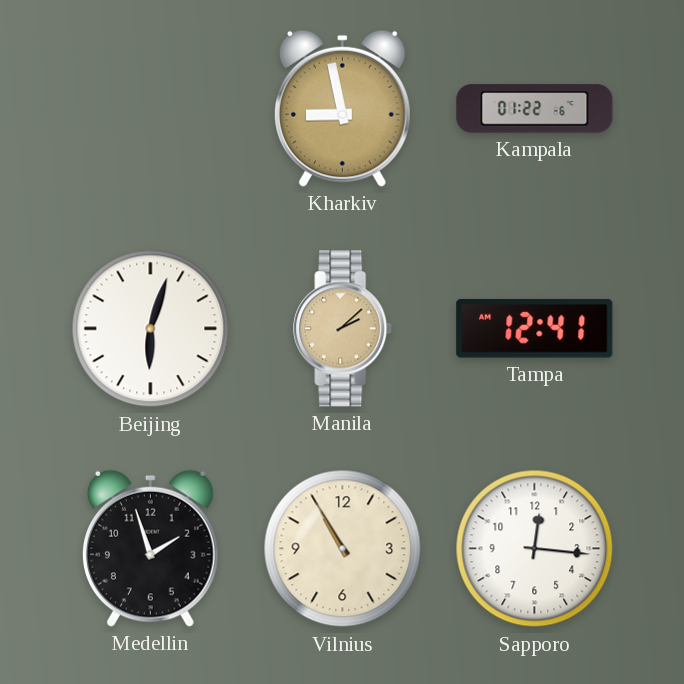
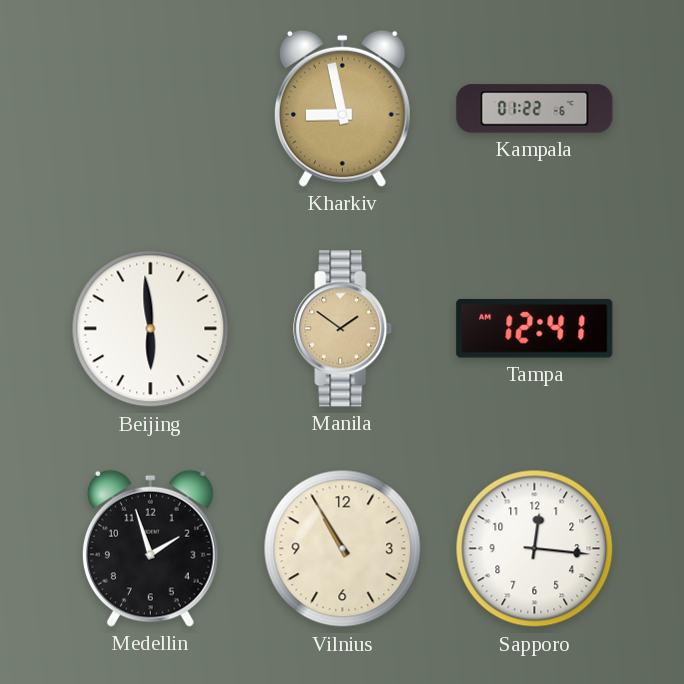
Beijing: 6:03 -> 5:59
Manila: 2:08 -> 1:51
